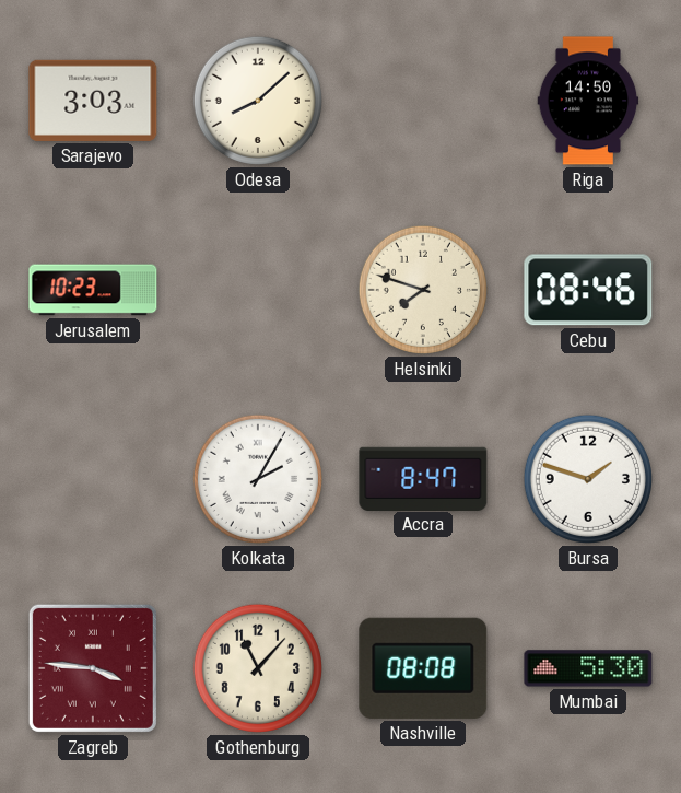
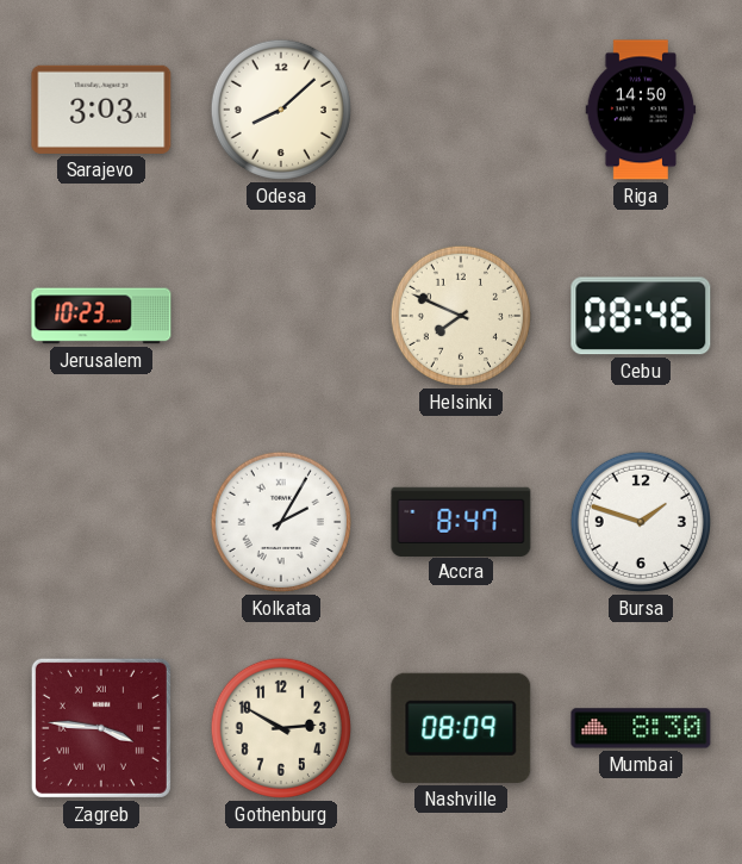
Helsinki: 7:48 -> 7:49
Gothenburg: 11:07 -> 2:50
Nashville: 08:08 -> 08:09
Mumbai: 5:30 -> 8:30
